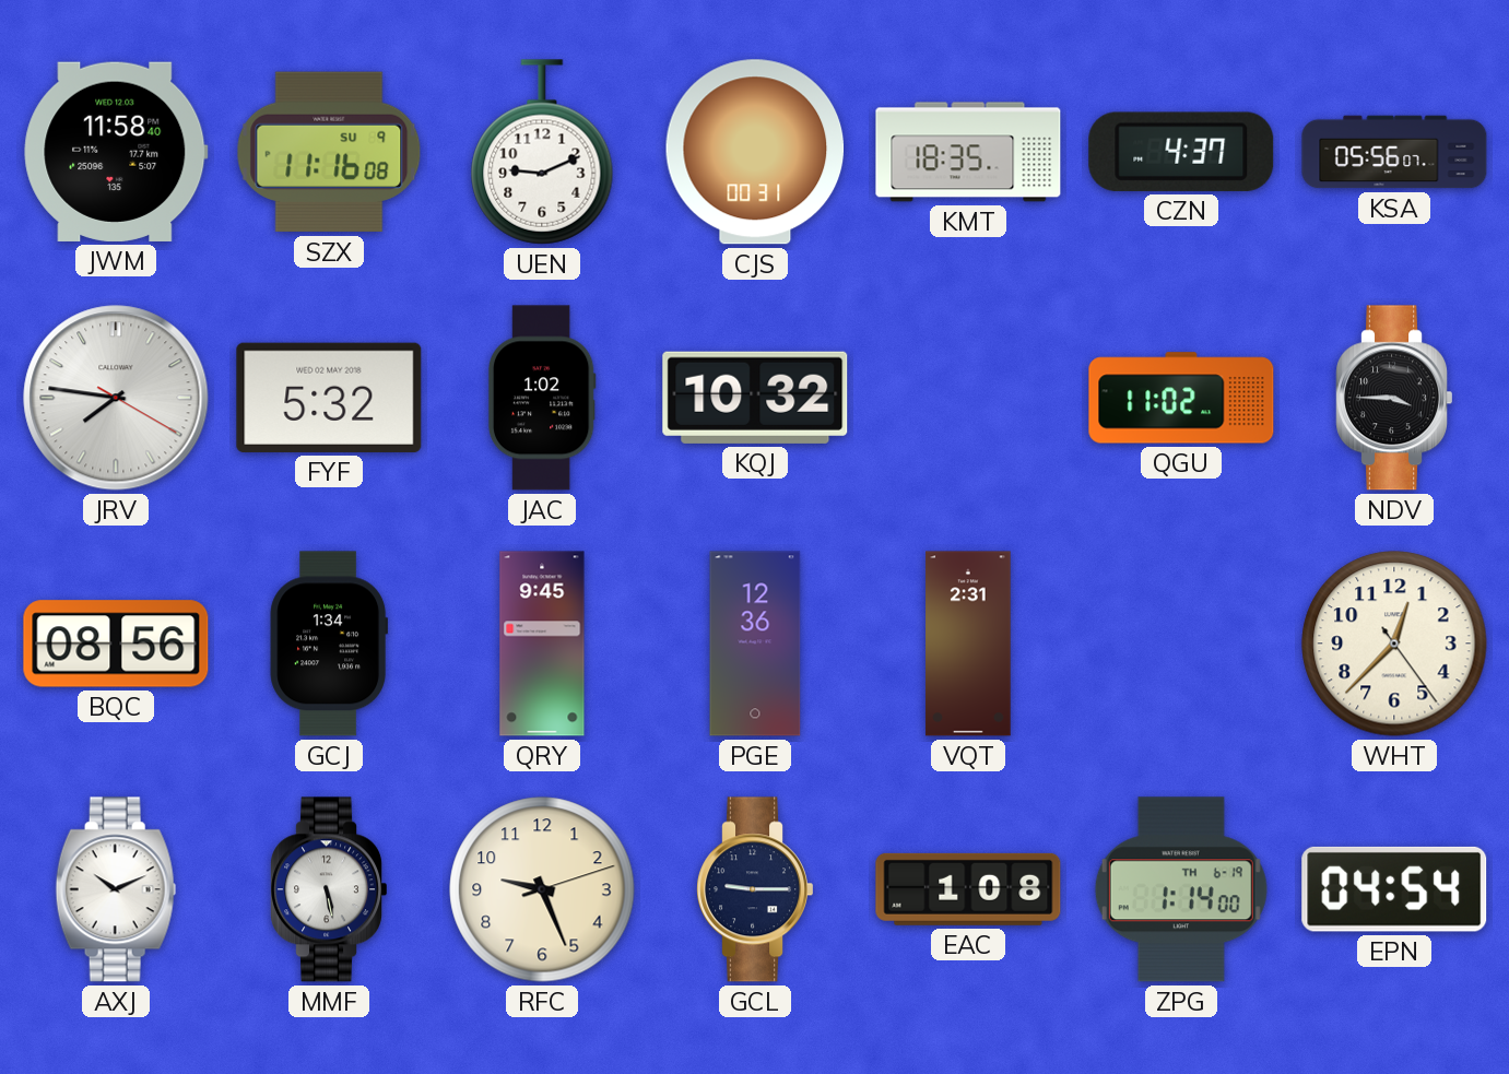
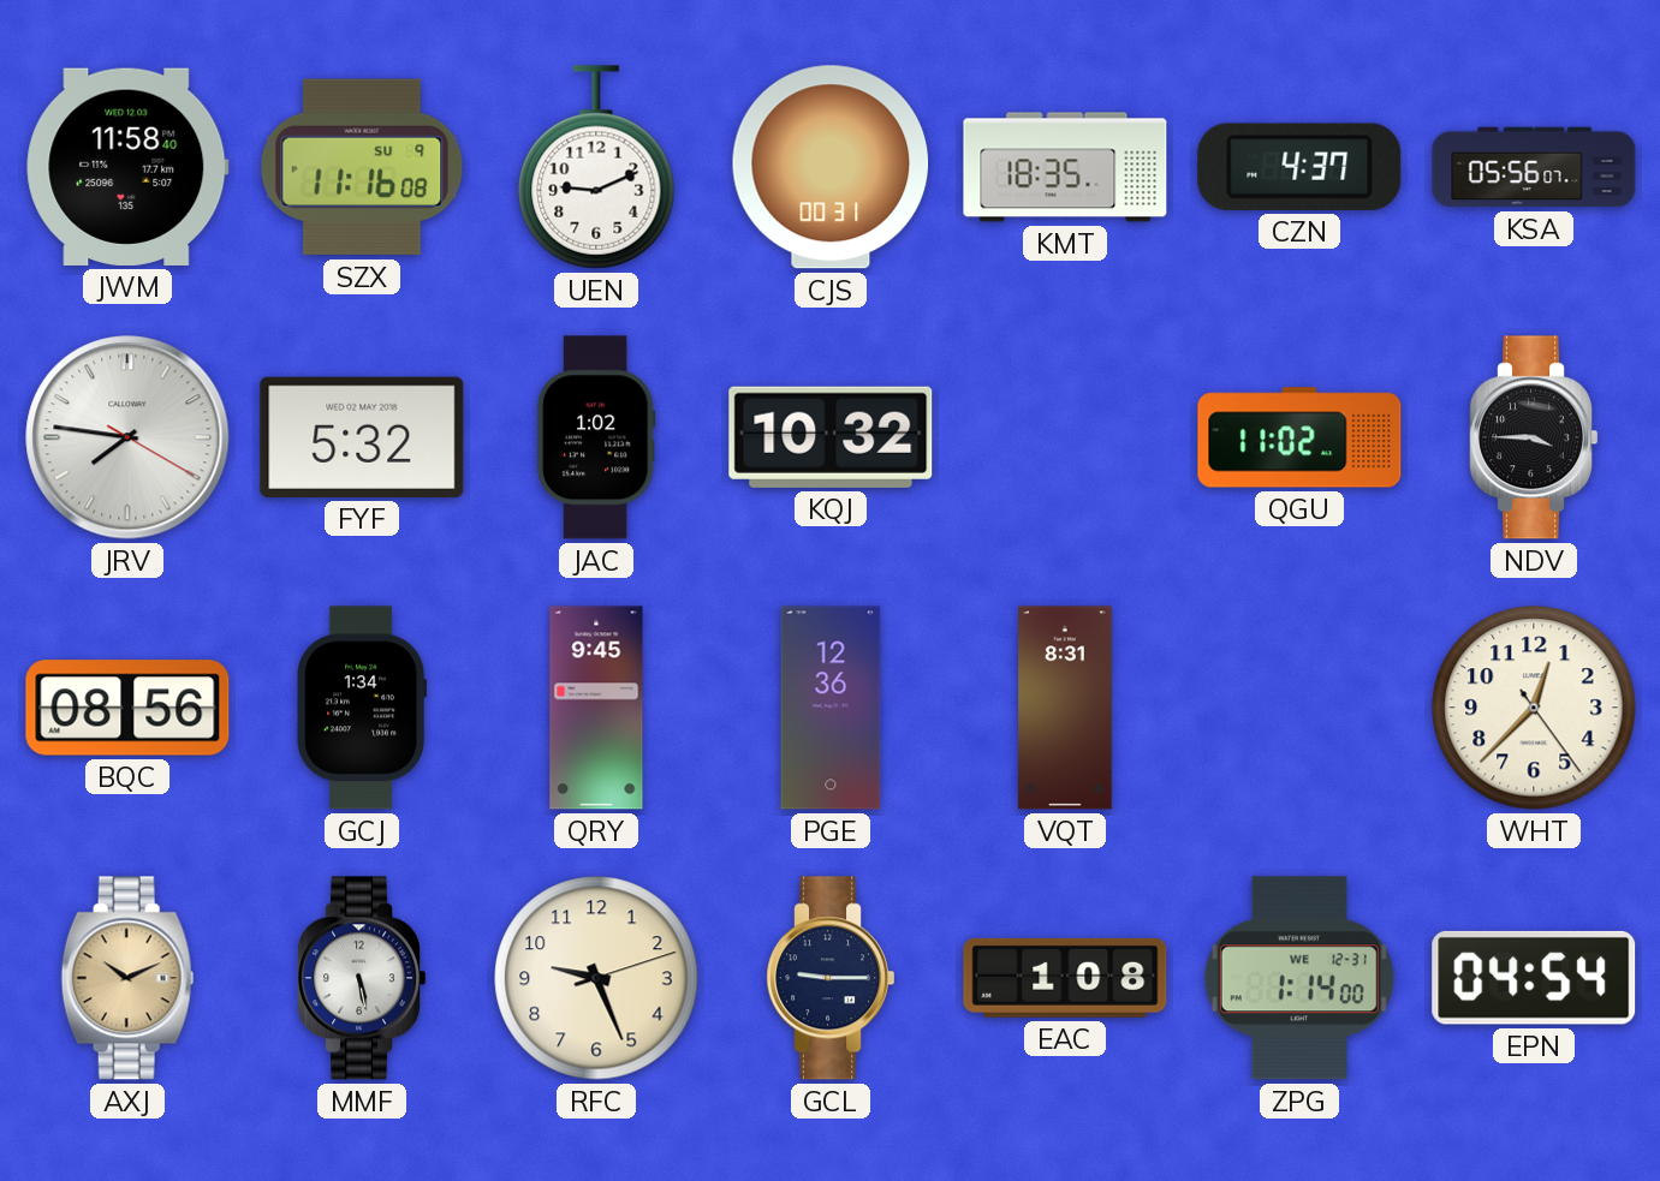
VQT: 2:31 -> 8:31
AXJ dial: white -> champagne
ZPG date: TH 6-19 -> WE 12-31
